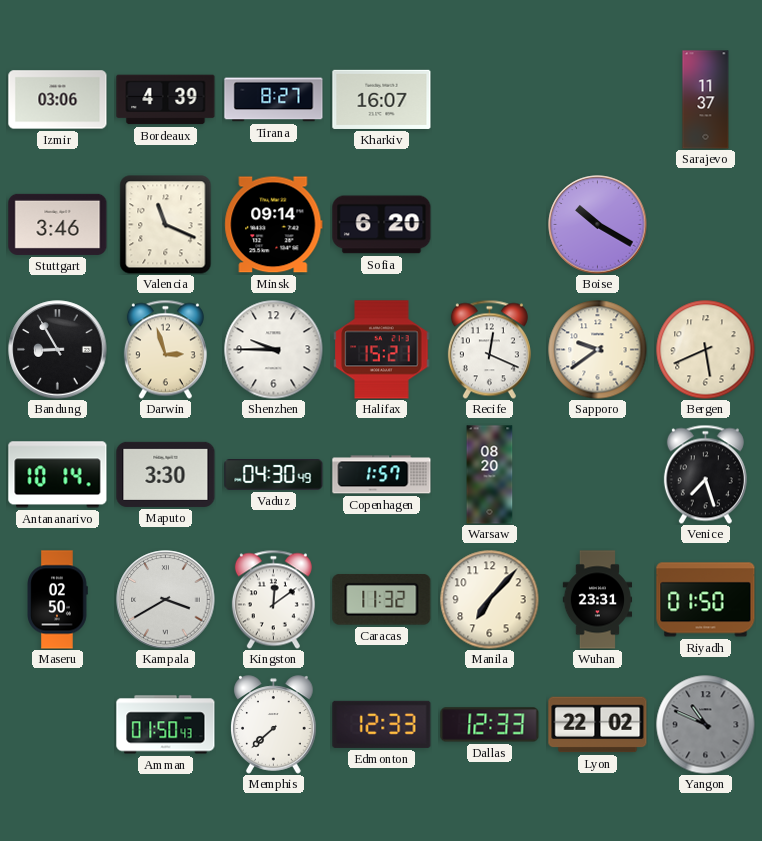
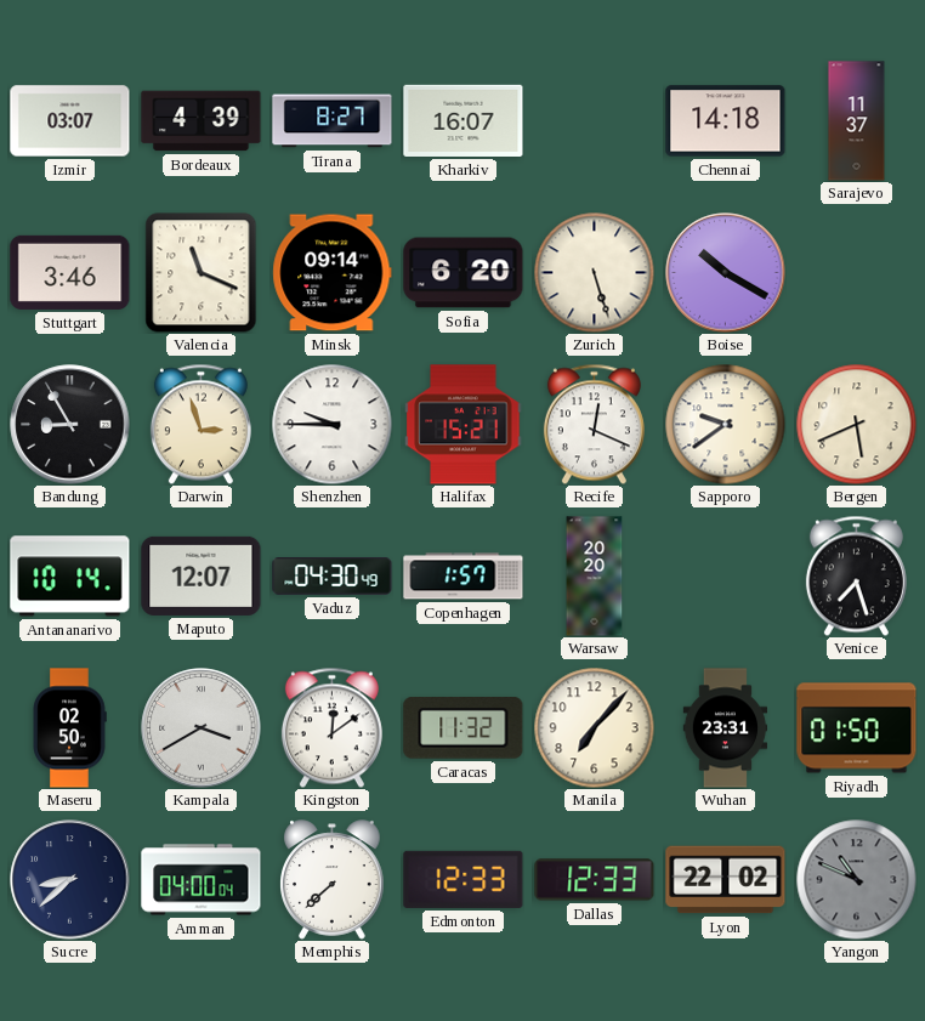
Izmir: 03:06 -> 03:07
Chennai: none -> 14:18
Zurich: none -> 5:27
Maputo: 3:30 -> 12:07
Warsaw: 08:20 -> 20:20
Sucre: none -> 8:38
Amman: 01:50 -> 04:00
